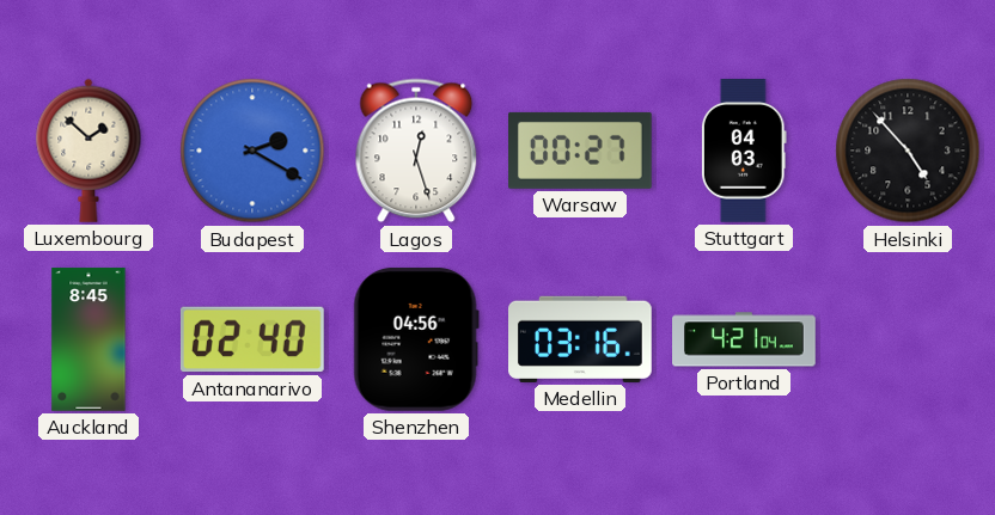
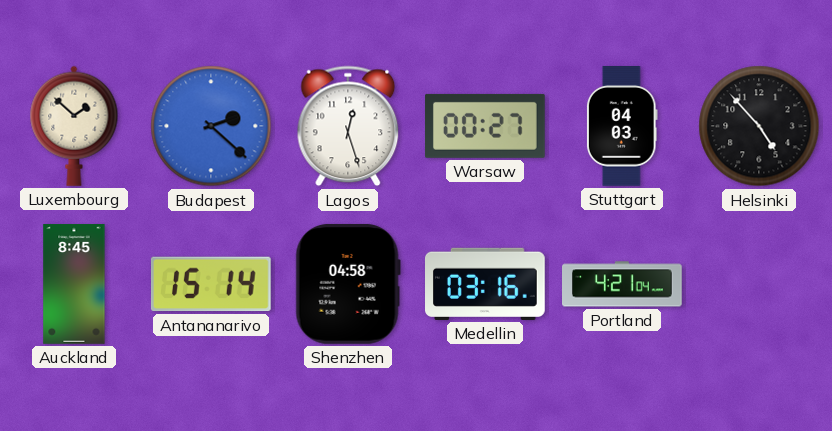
Budapest: 2:20 -> 2:22
Antananarivo: 02:40 -> 15:14
Shenzhen: 04:56 -> 04:58
